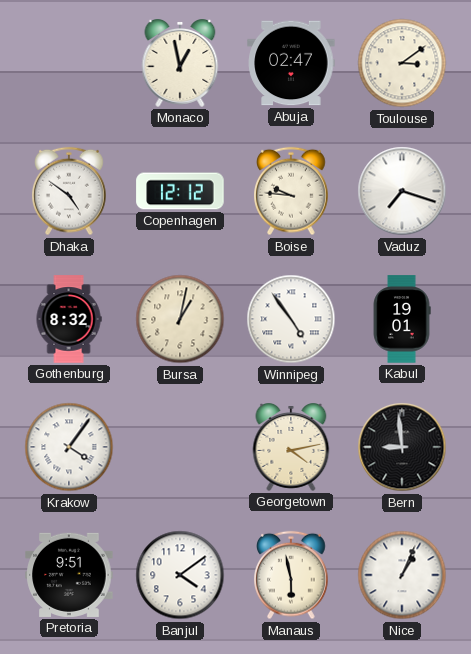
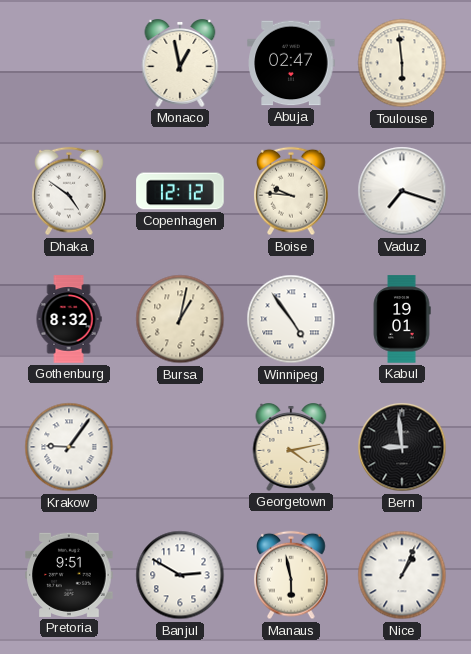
Toulouse: 3:09 -> 5:59
Krakow: 4:06 -> 9:06
Banjul: 4:09 -> 2:50
